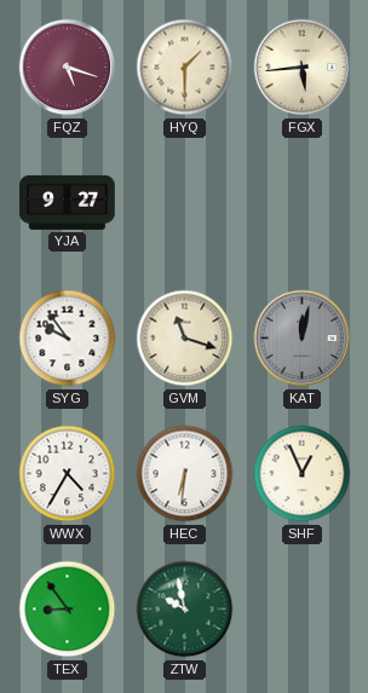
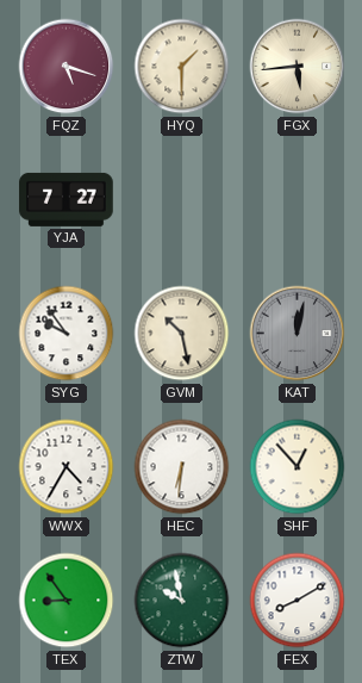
YJA: 9:27 -> 7:27
GVM: 11:18 -> 10:28
SHF: 12:56 -> 12:53
FEX: none -> 8:10
